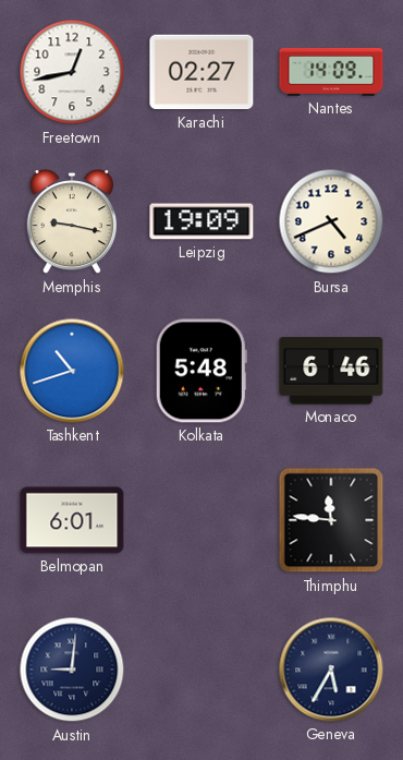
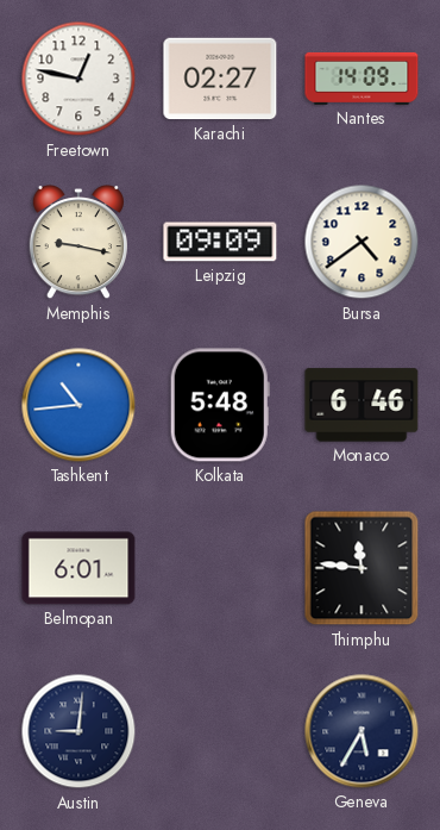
Freetown: 12:43 -> 12:47
Leipzig: 19:09 -> 09:09
Bursa: 4:41 -> 4:39
Tashkent: 10:42 -> 10:44
